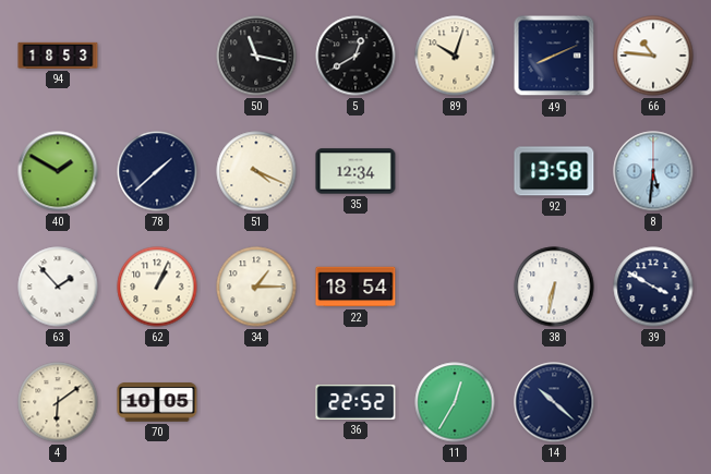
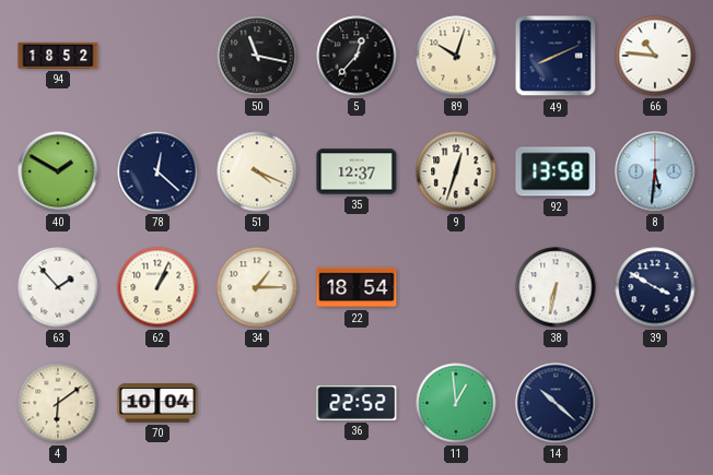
94: 18:53 -> 18:52
5: 12:40 -> 12:37
78: 1:38 -> 12:22
35: 12:34 -> 12:37
9: none -> 12:33
70: 10:05 -> 10:04
11: 12:35 -> 12:59
